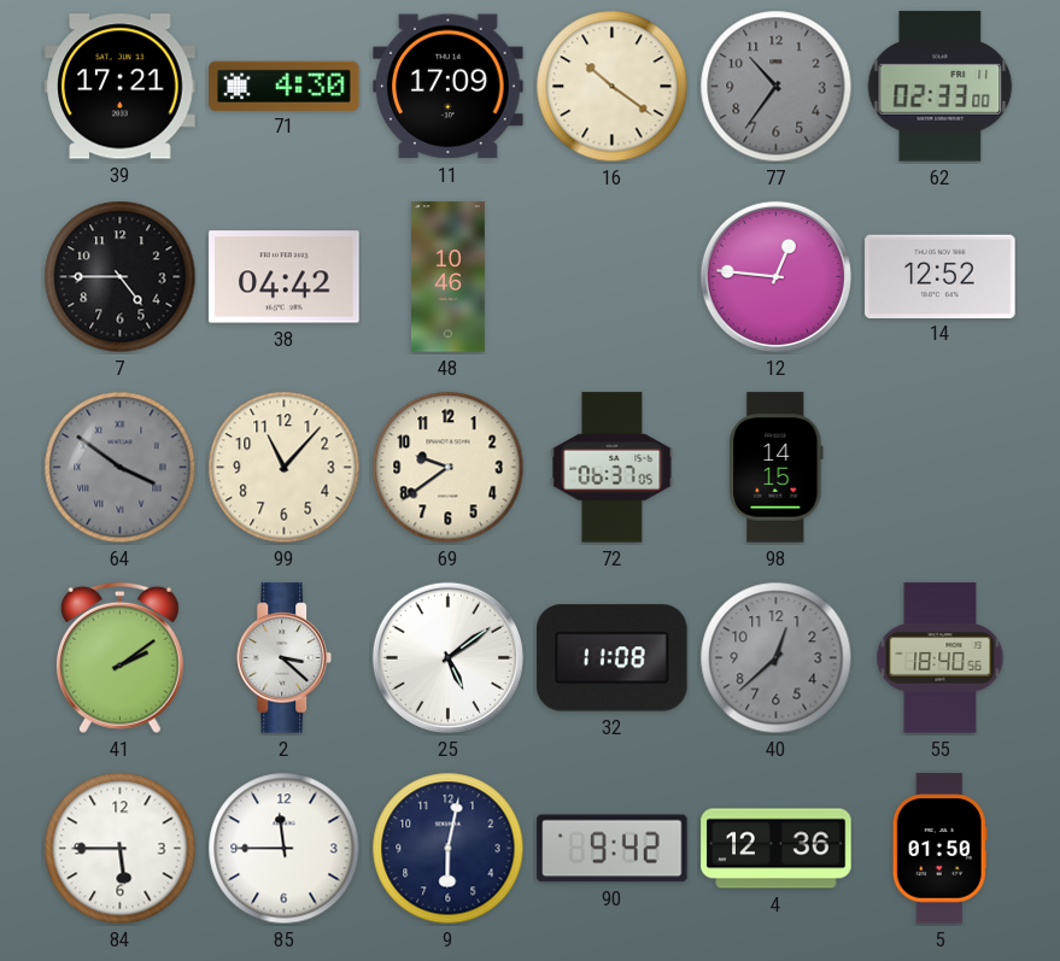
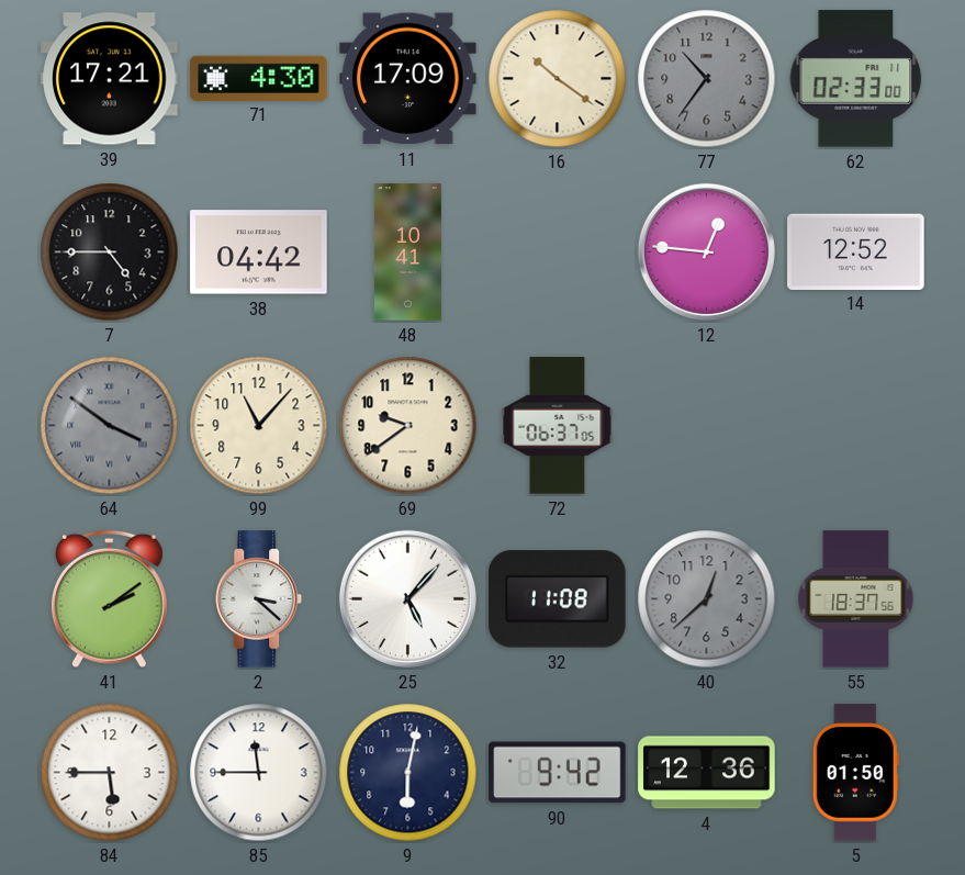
48: 10:46 -> 10:41
98: 14:15 -> none
25: 5:09 -> 5:07
55: 18:40 -> 18:37
